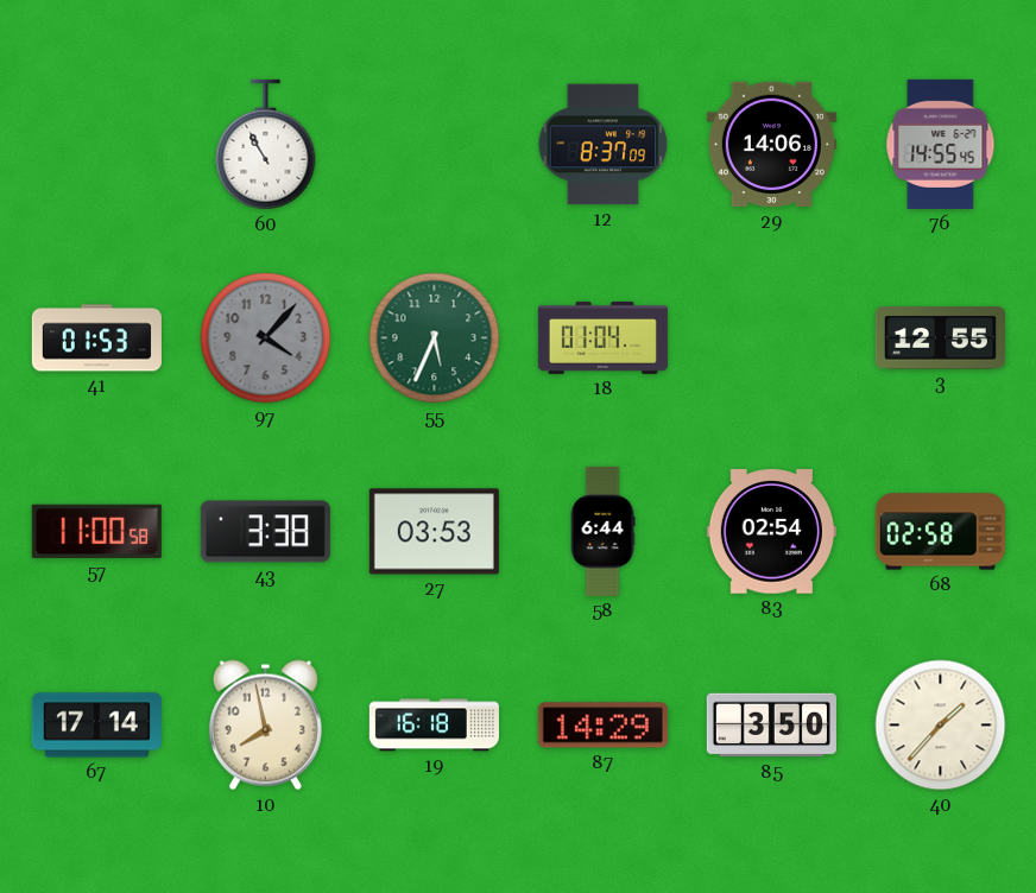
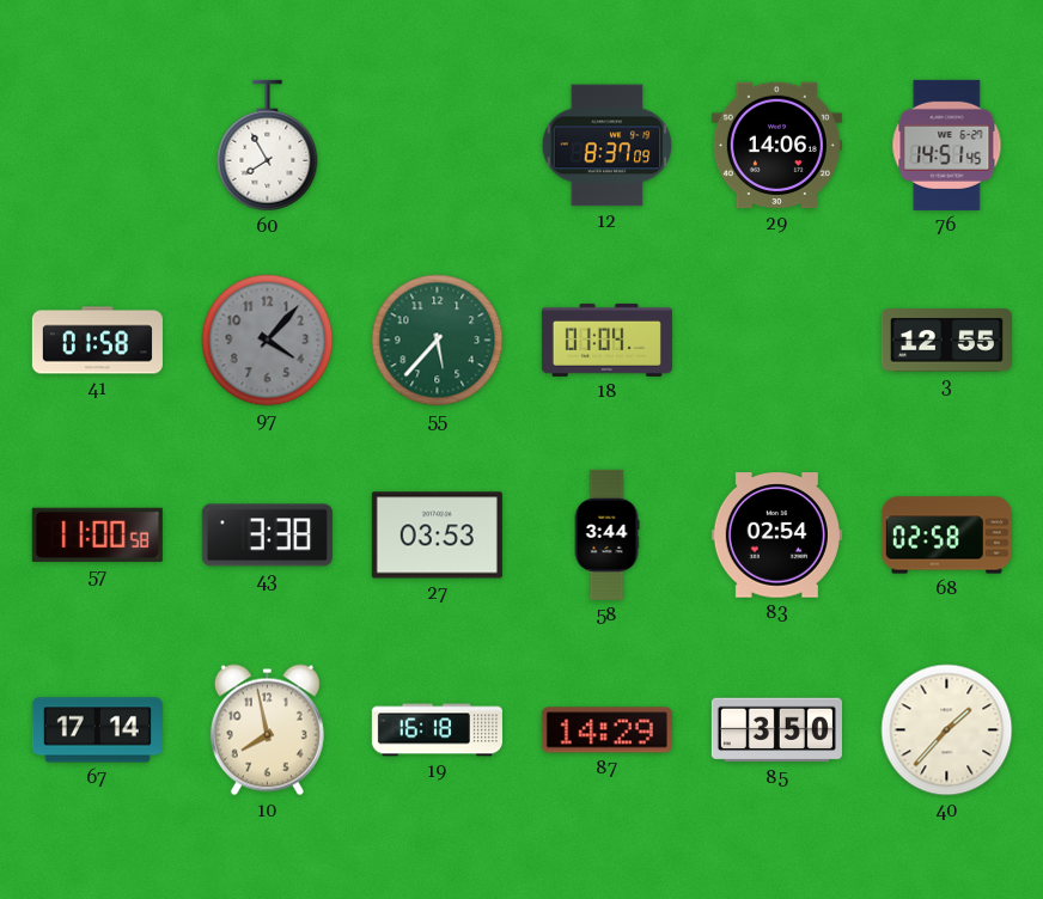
60: 10:55 -> 7:55
76: 14:55 -> 14:51
41: 01:53 -> 01:58
55: 5:34 -> 5:37
58: 6:44 -> 3:44
